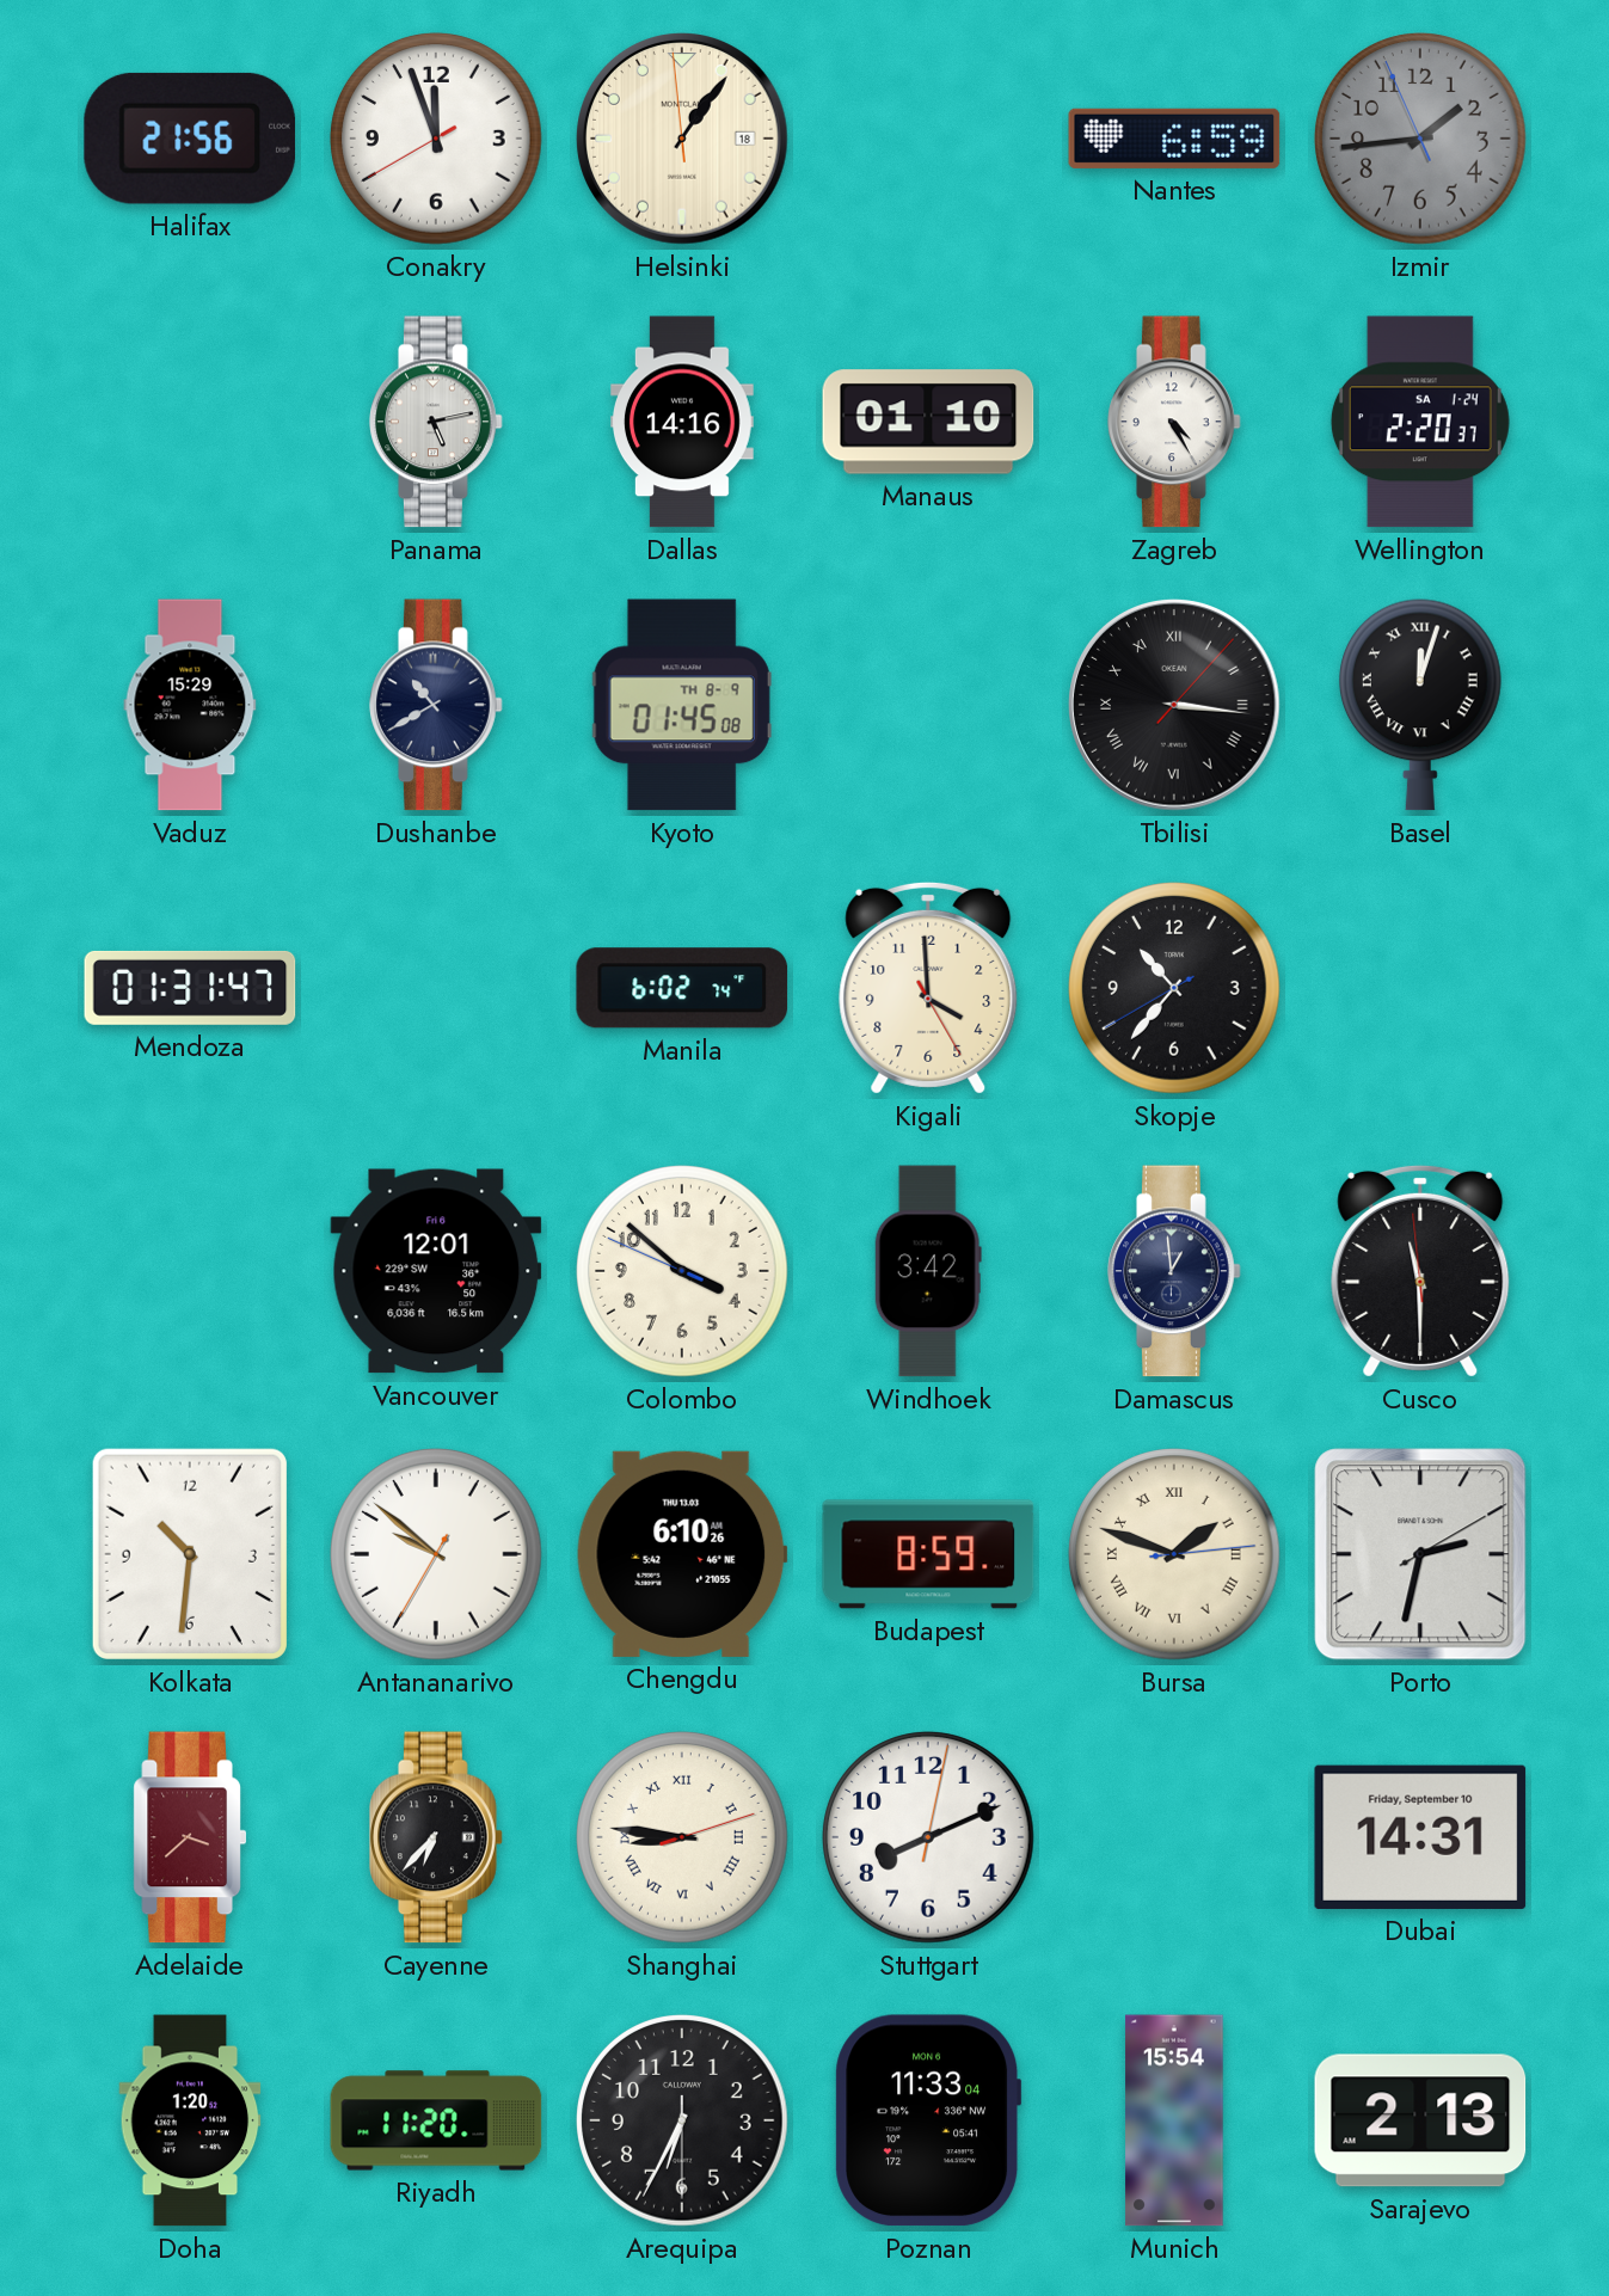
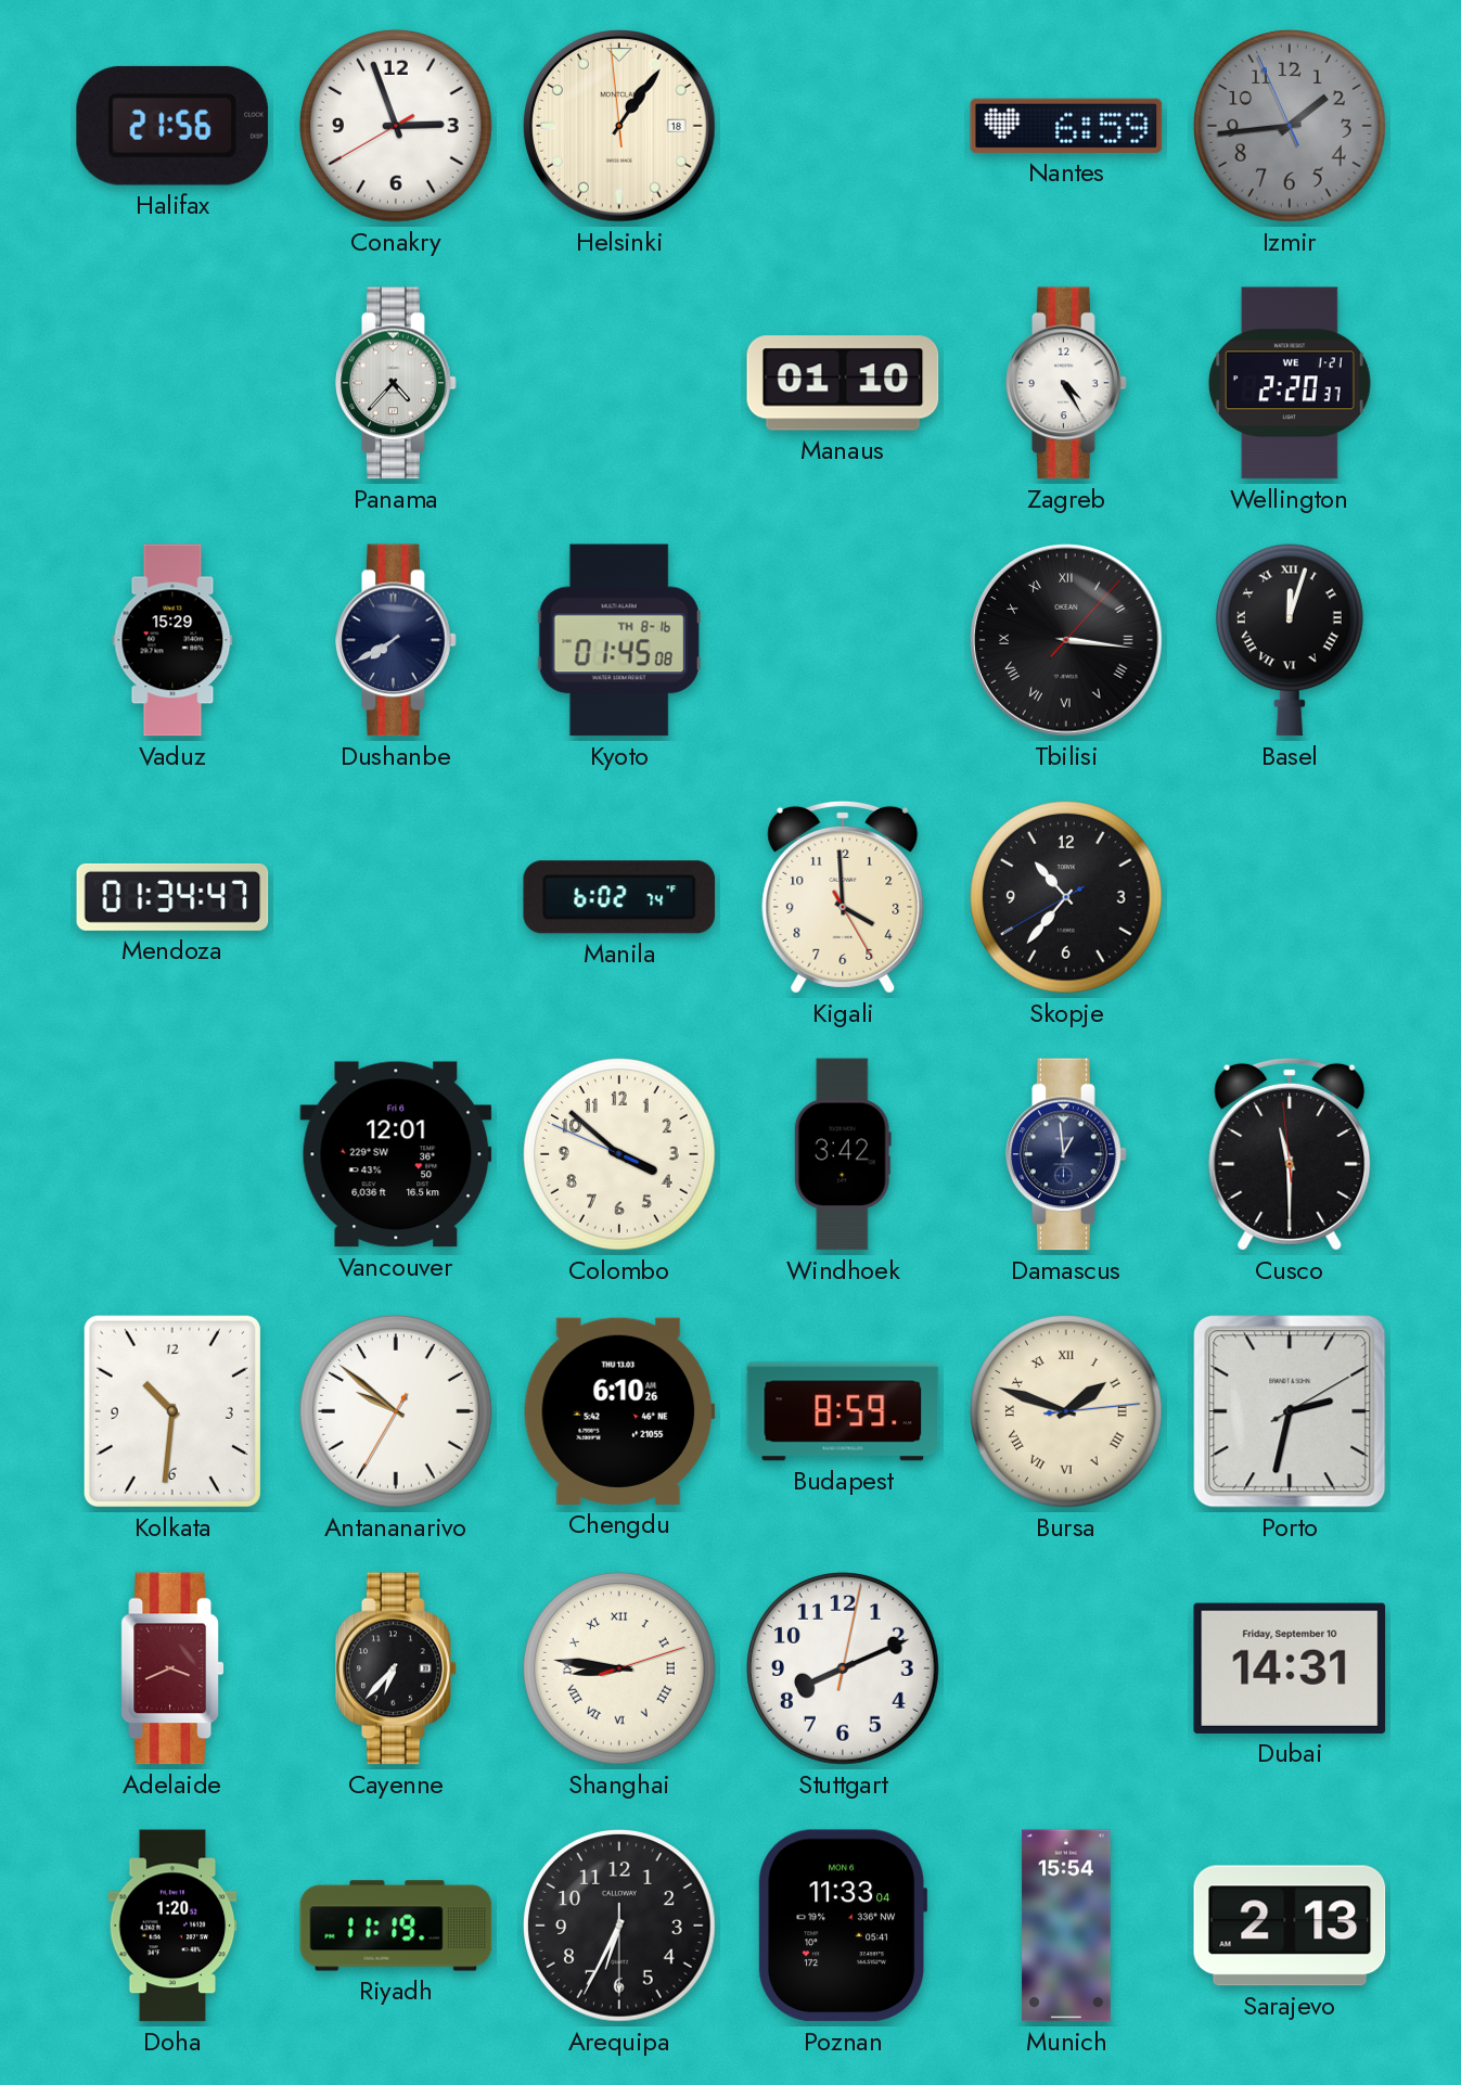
Conakry: 11:56 -> 2:56
Panama: 5:13 -> 4:37
Dallas: 14:16 -> none
Wellington date: SA 1-24 -> WE 1-21
Dushanbe: 10:40 -> 7:40
Kyoto date: TH 8-9 -> TH 8-16
Mendoza: 01:31 -> 01:34
Adelaide: 3:38 -> 3:41
Riyadh: 11:20 -> 11:19
